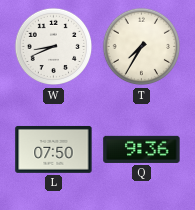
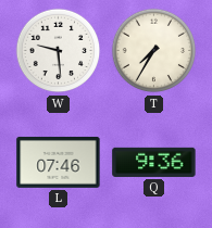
W: 8:41 -> 9:29
L: 07:50 -> 07:46
